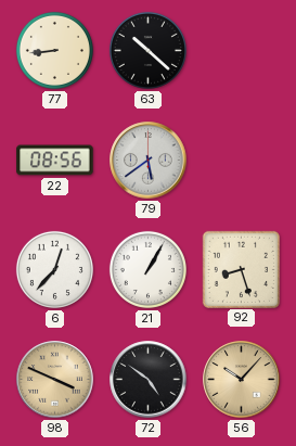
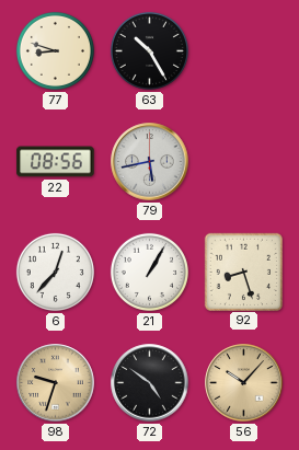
77: 8:44 -> 8:48
63: 10:22 -> 10:25
79: 5:39 -> 5:43
98: 3:49 -> 9:33
